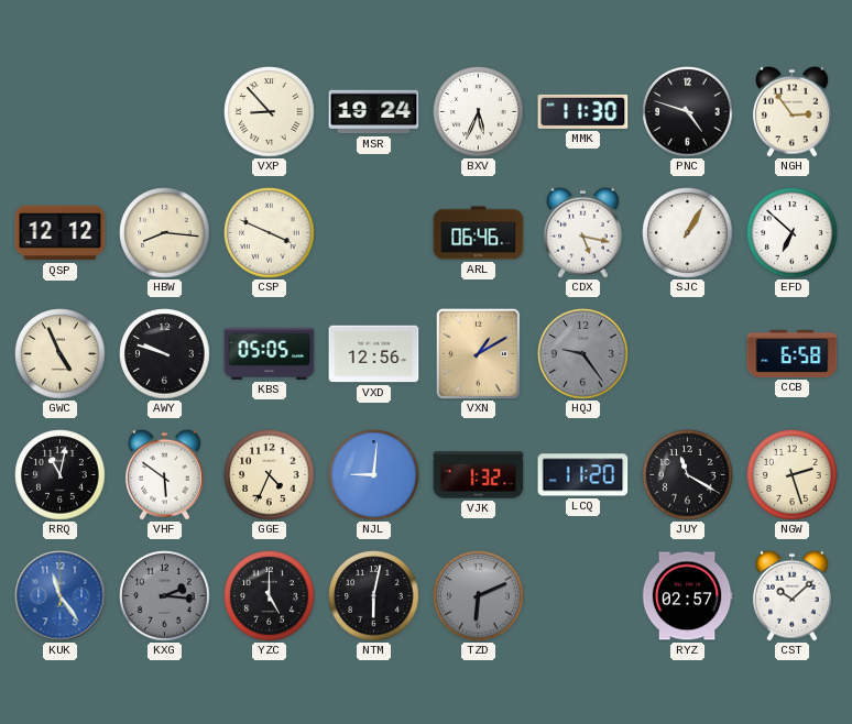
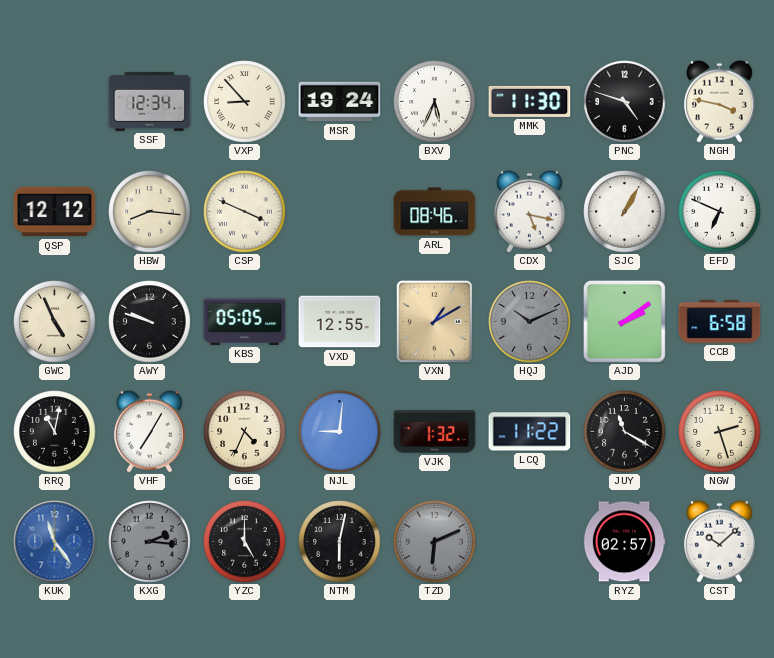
SSF: none -> 12:34
NGH: 2:54 -> 3:47
ARL: 06:46 -> 08:46
EFD: 6:52 -> 6:49
VXD: 12:56 -> 12:55
HQJ: 9:24 -> 10:11
AJD: none -> 2:09
VHF: 5:51 -> 7:05
LCQ: 11:20 -> 11:22
